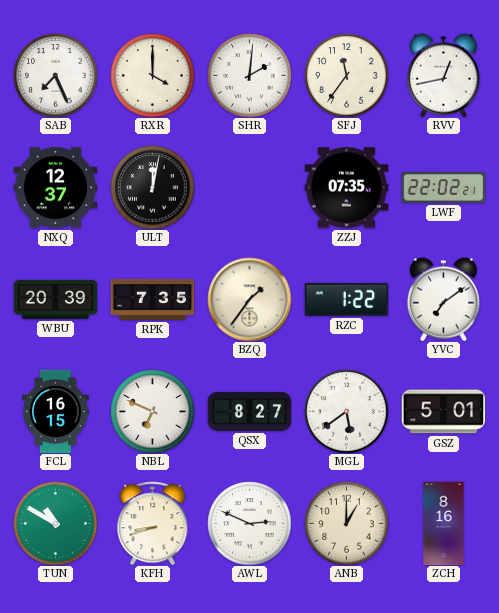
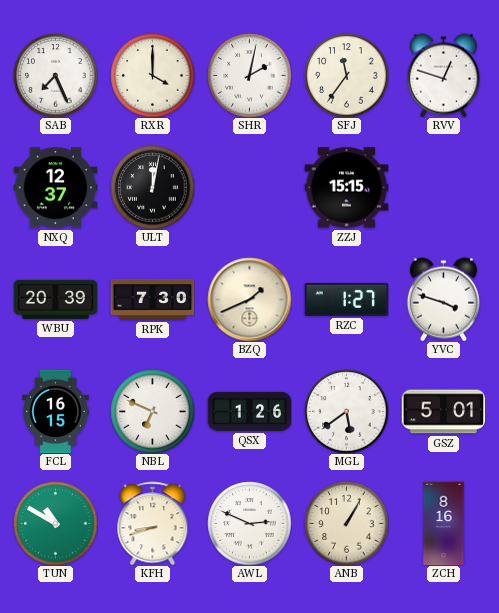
SHR: 2:01 -> 2:02
RVV: 12:43 -> 12:48
ZZJ: 07:35 -> 15:15
LWF: 22:02 -> none
RPK: 7:35 -> 7:30
BZQ: 1:36 -> 1:41
RZC: 1:22 -> 1:27
YVC: 7:09 -> 3:48
QSX: 8:27 -> 1:26
ANB: 1:00 -> 1:05
